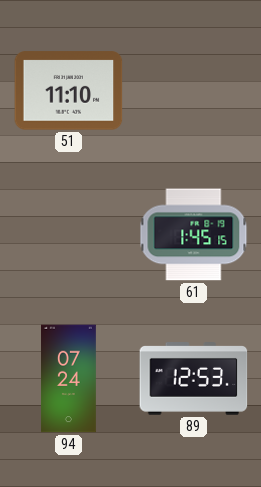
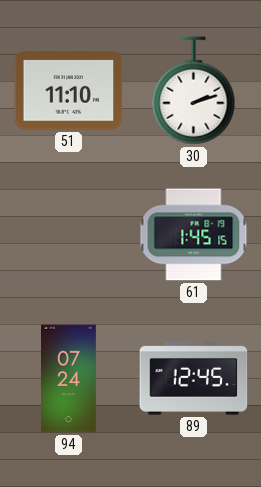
30: none -> 2:12
89: 12:53 -> 12:45
